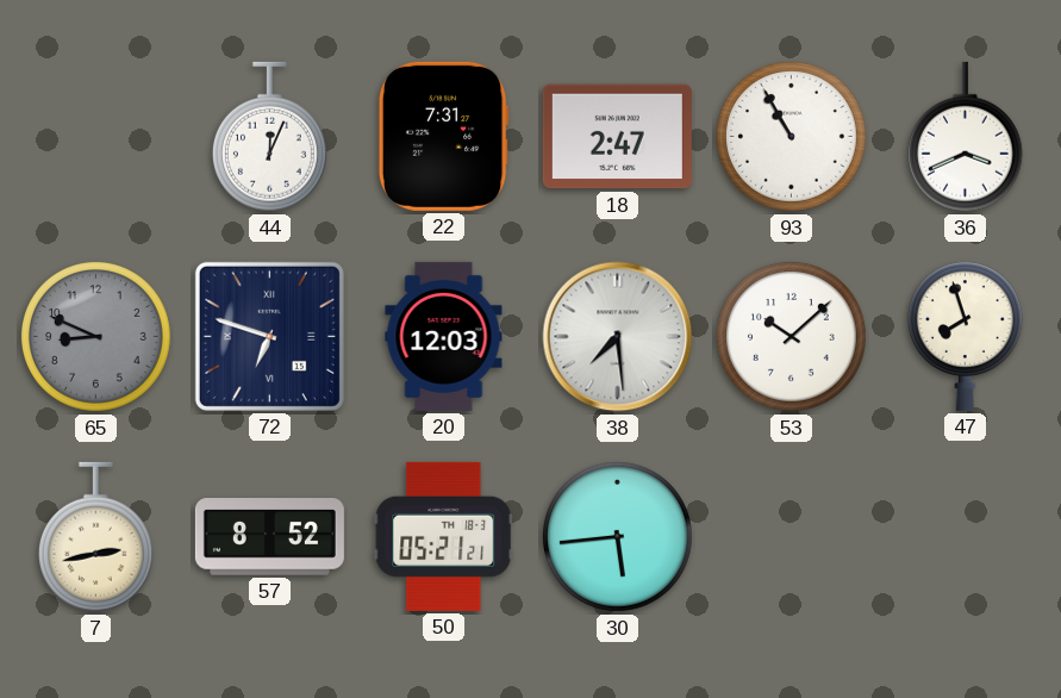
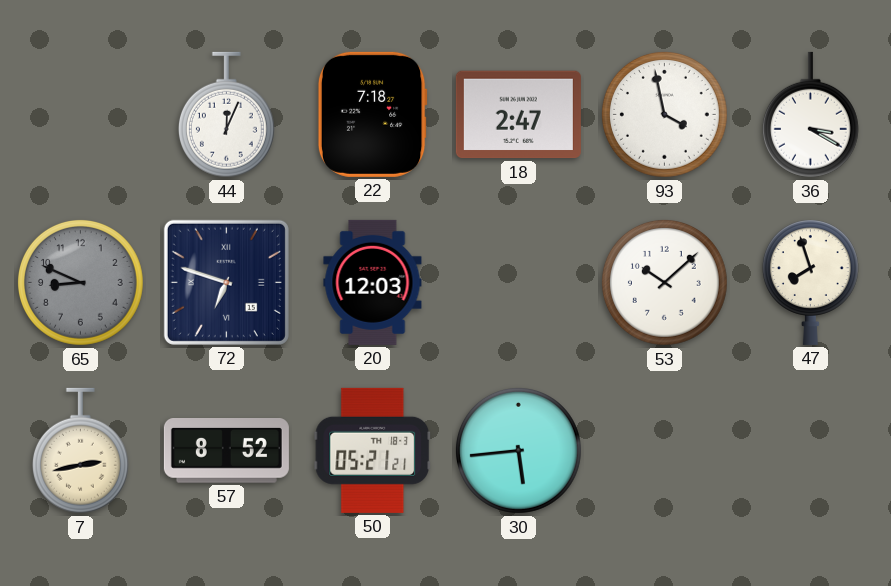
22: 7:31 -> 7:18
93: 10:55 -> 3:58
36: 3:41 -> 3:20
38: 7:29 -> none
